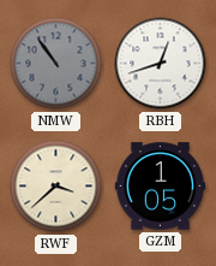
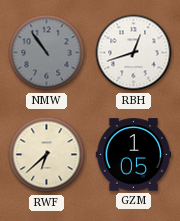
RWF: 3:38 -> 6:38
